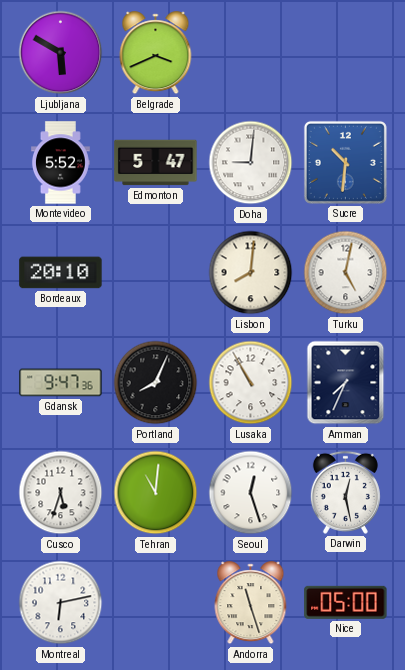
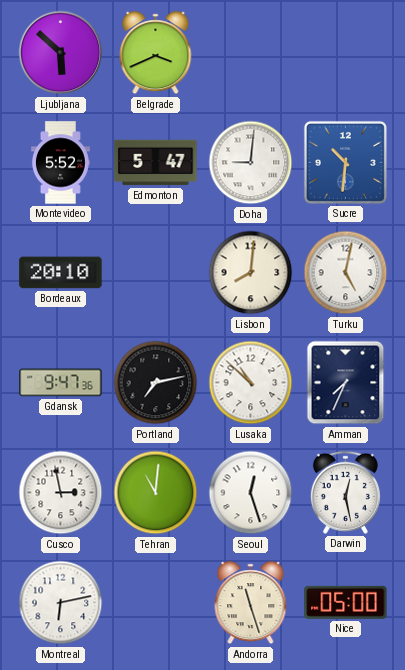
Ljubljana: 5:50 -> 5:52
Portland: 8:04 -> 7:13
Lusaka: 10:55 -> 10:52
Cusco: 5:33 -> 2:58
